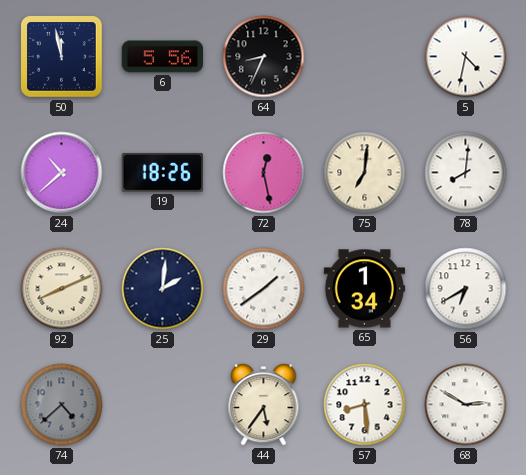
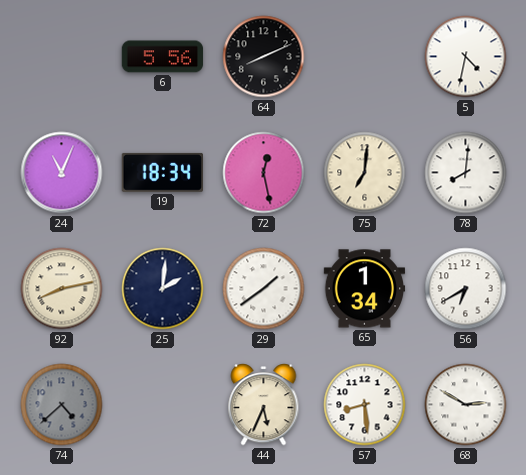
50: 11:58 -> none
64: 8:34 -> 8:11
24: 10:38 -> 11:04
19: 18:26 -> 18:34
92: 8:11 -> 8:13
44: 5:36 -> 5:34
